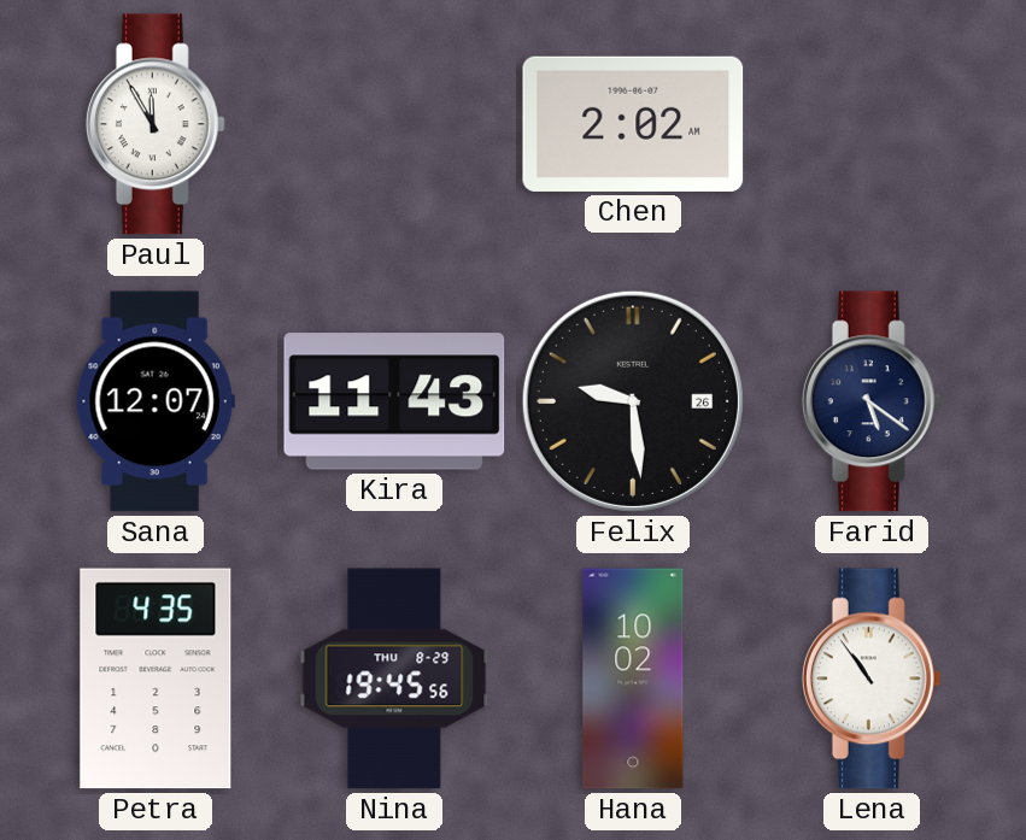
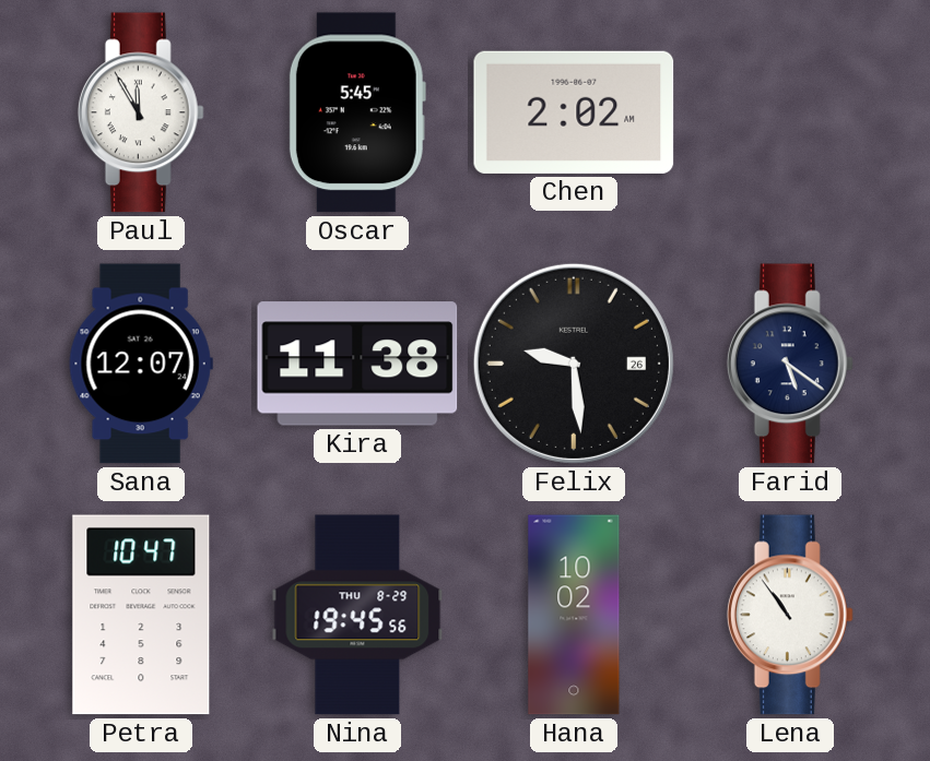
Oscar: none -> 5:45
Kira: 11:43 -> 11:38
Petra: 4:35 -> 10:47
